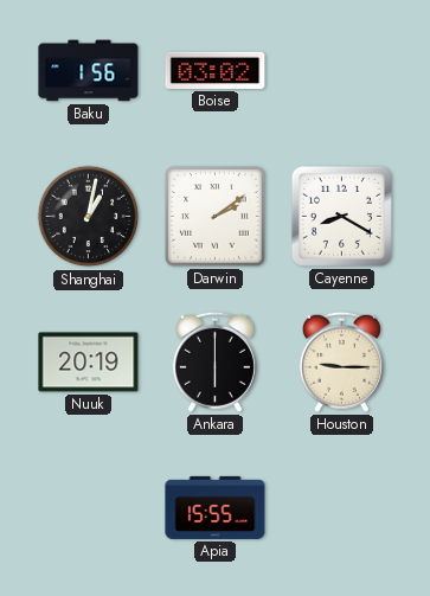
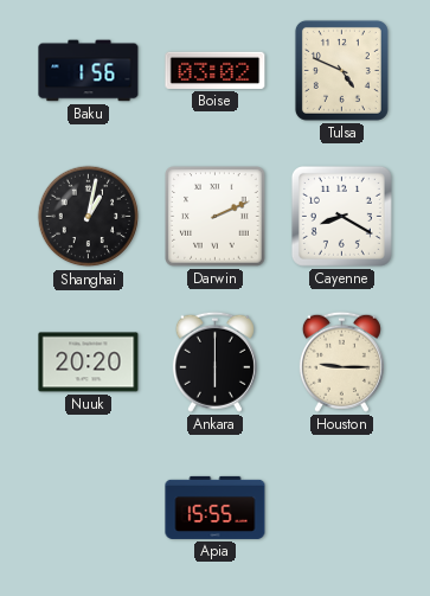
Tulsa: none -> 4:49
Darwin: 2:09 -> 2:11
Nuuk: 20:19 -> 20:20
